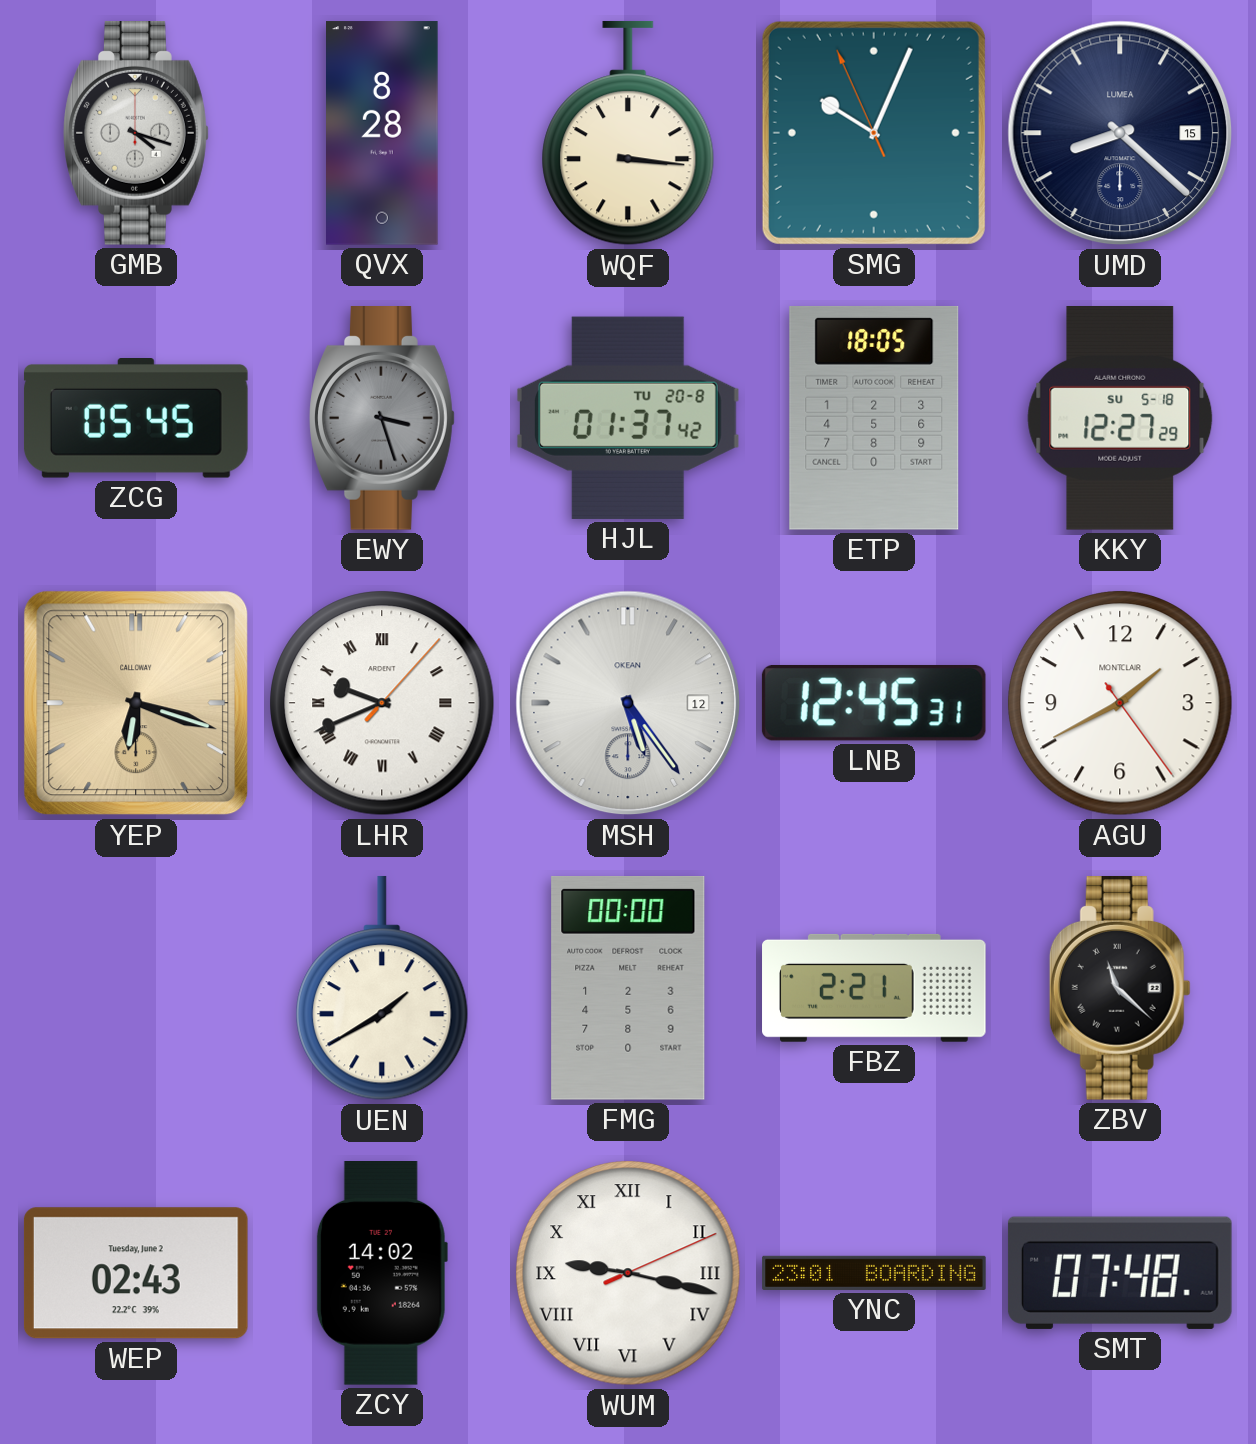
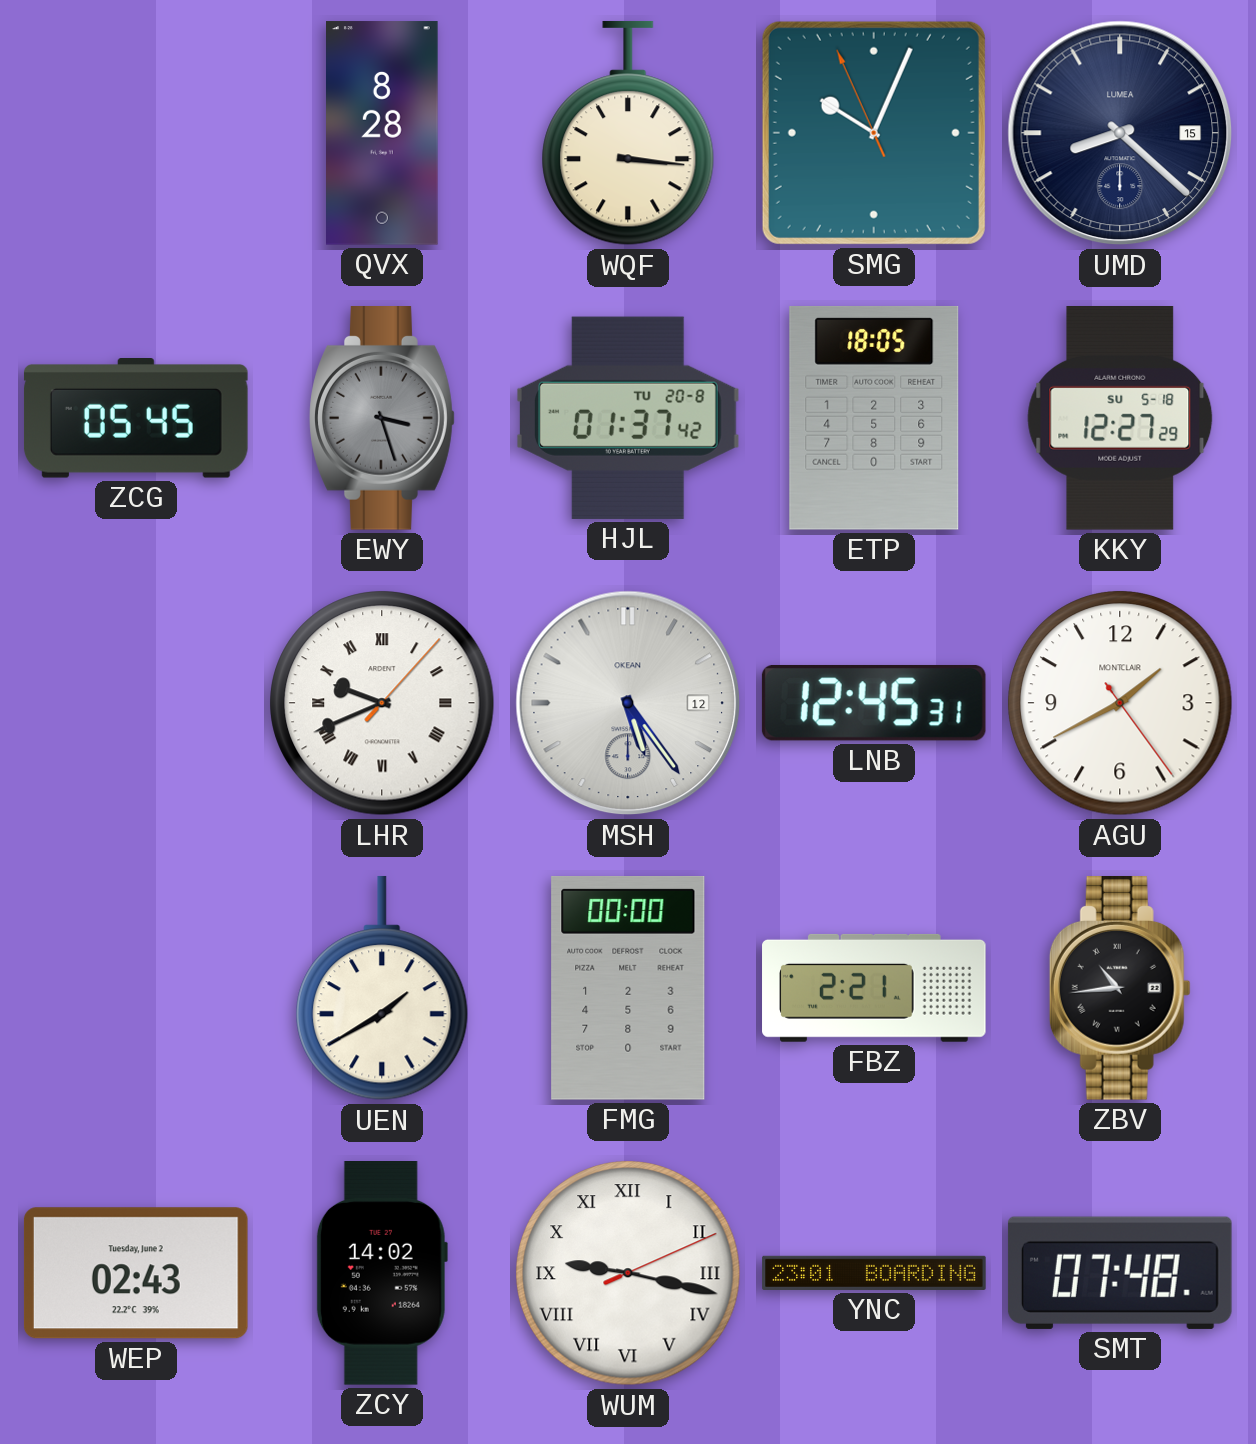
GMB: 4:18 -> none
YEP: 6:18 -> none
ZBV: 11:22 -> 10:44
